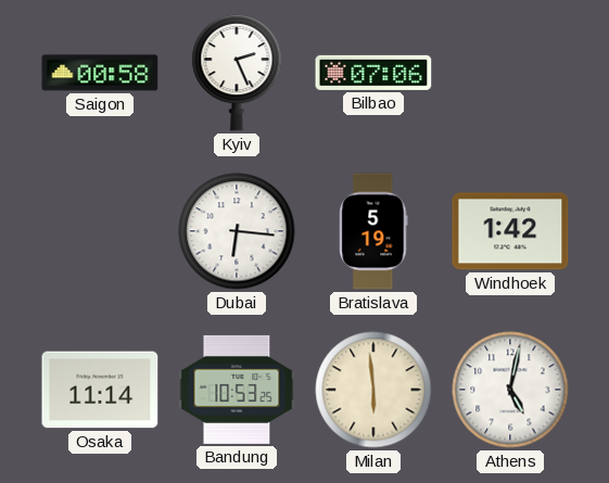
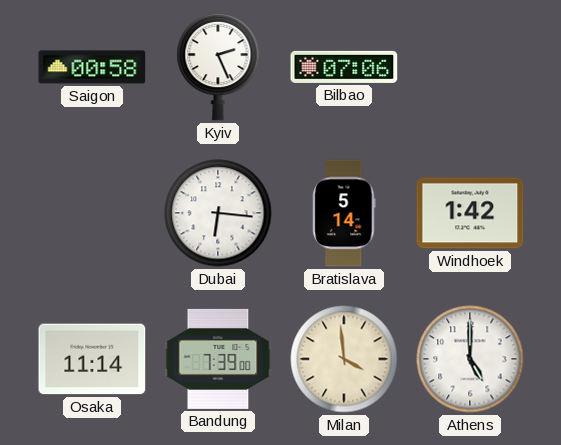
Bratislava: 5:19 -> 5:14
Bandung: 10:53 -> 7:39
Milan: 5:59 -> 3:59
Athens: 5:02 -> 5:00
